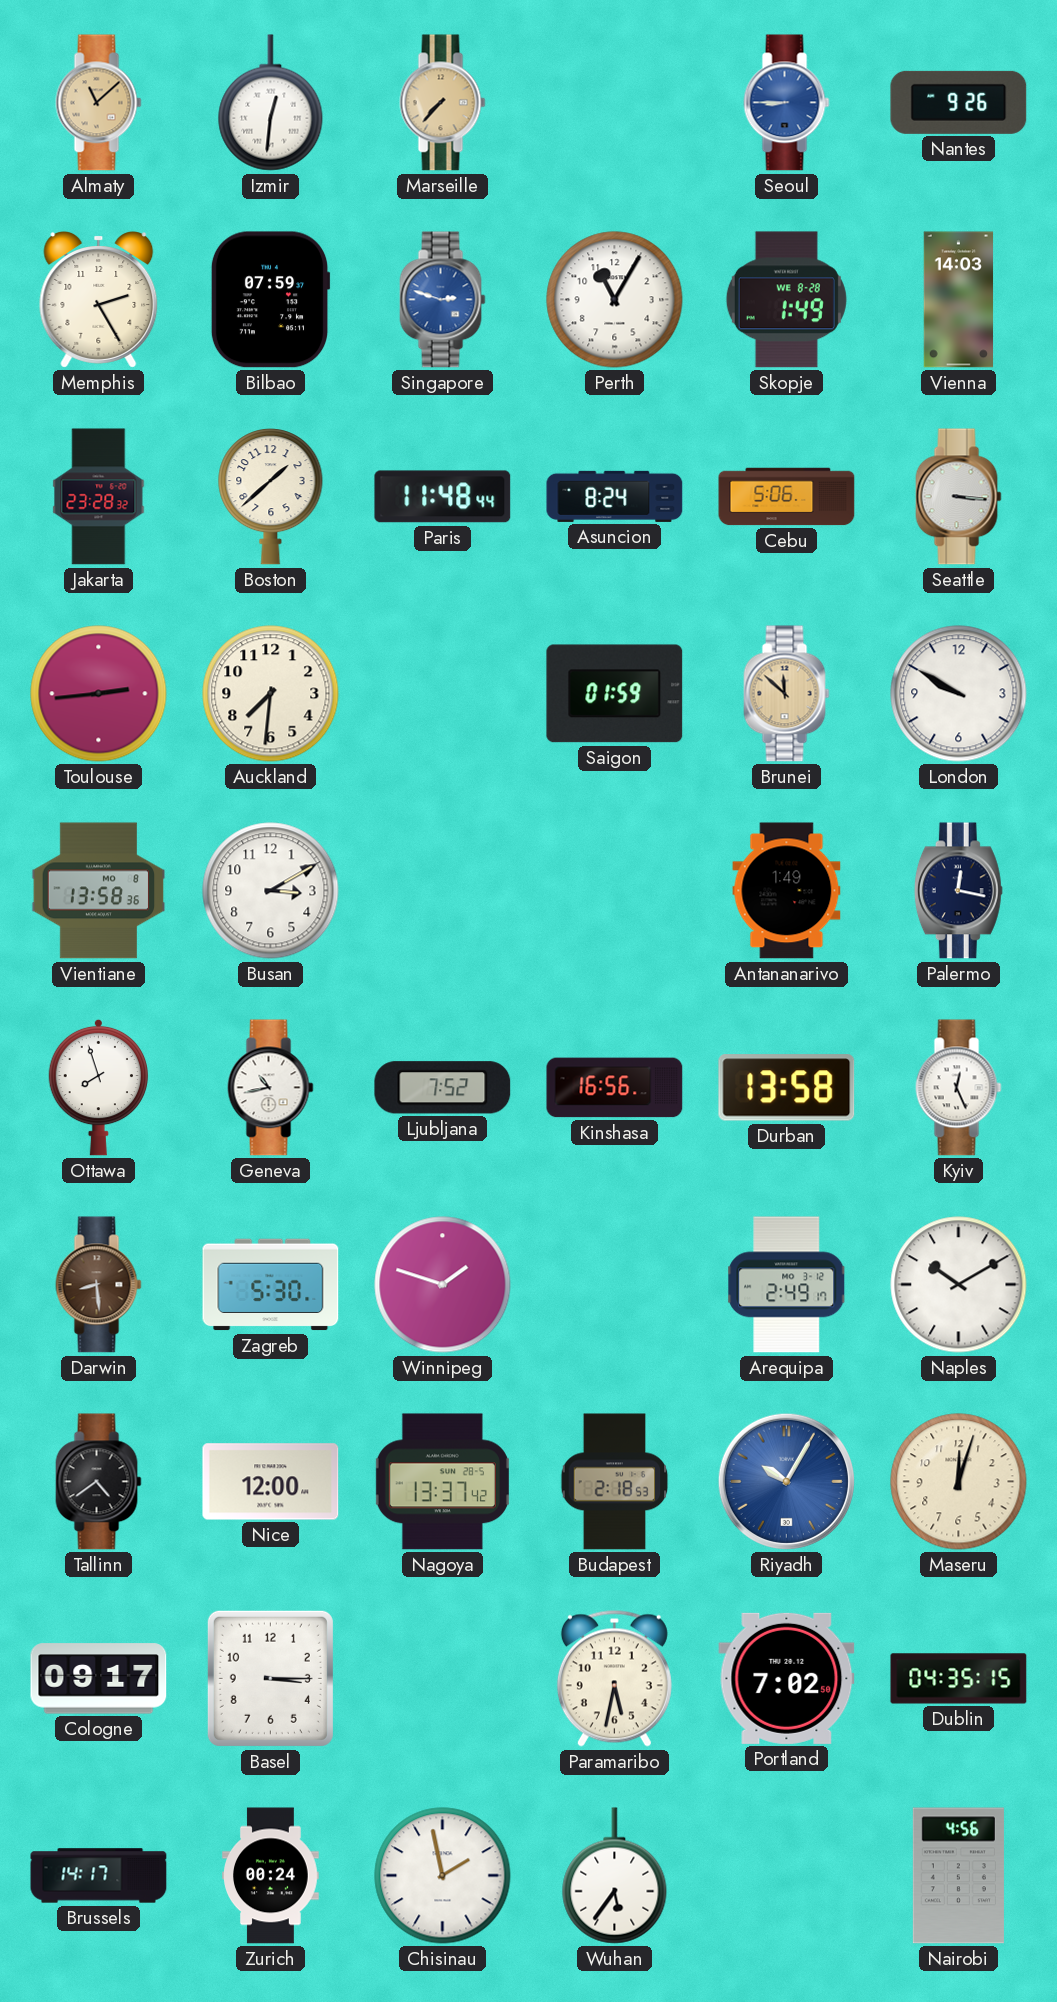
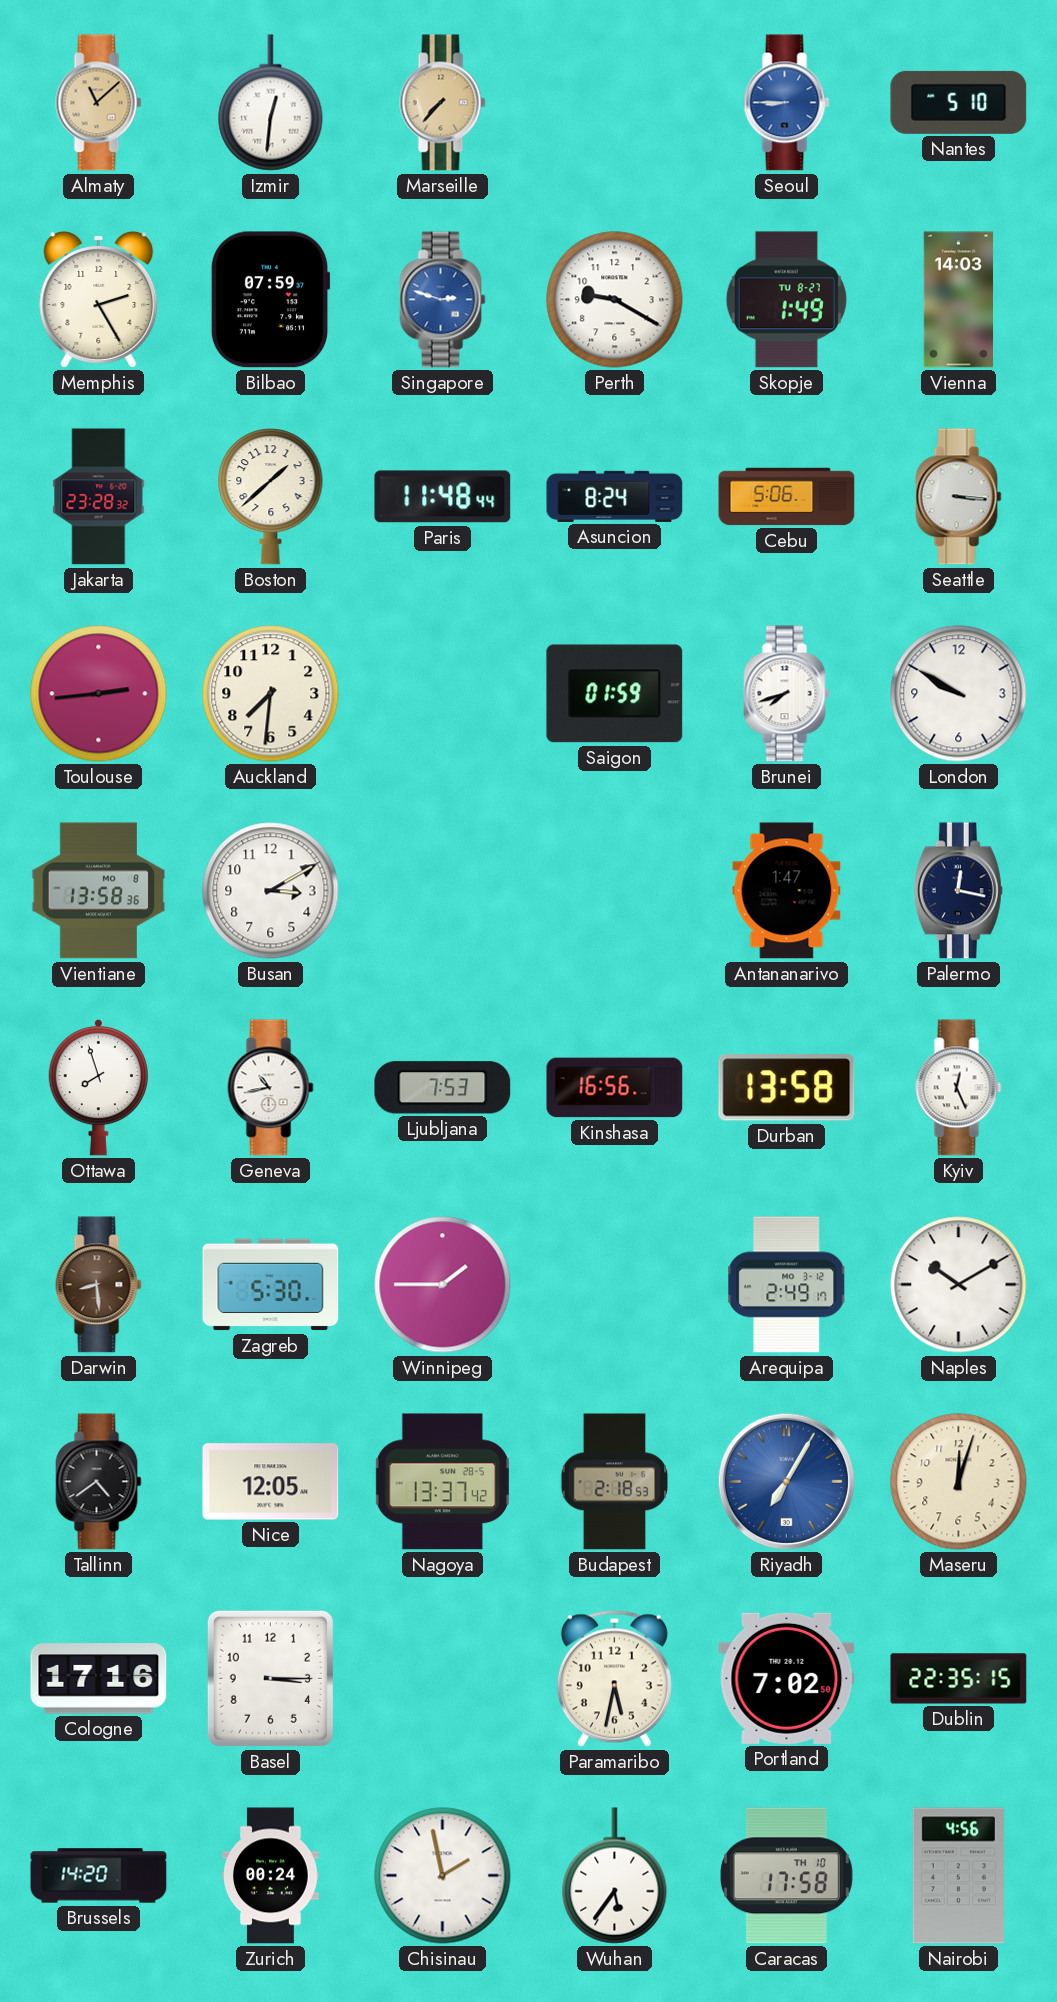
Nantes: 9:26 -> 5:10
Perth: 11:05 -> 9:20
Skopje date: WE 8-28 -> TU 8-27
Brunei: 11:52 -> 7:42
Brunei dial: champagne -> white
Antananarivo: 1:49 -> 1:47
Ljubljana: 7:52 -> 7:53
Winnipeg: 1:48 -> 1:45
Nice: 12:00 -> 12:05
Riyadh: 10:05 -> 7:05
Cologne: 09:17 -> 17:16
Dublin: 04:35 -> 22:35
Brussels: 14:17 -> 14:20
Caracas: none -> 17:58
